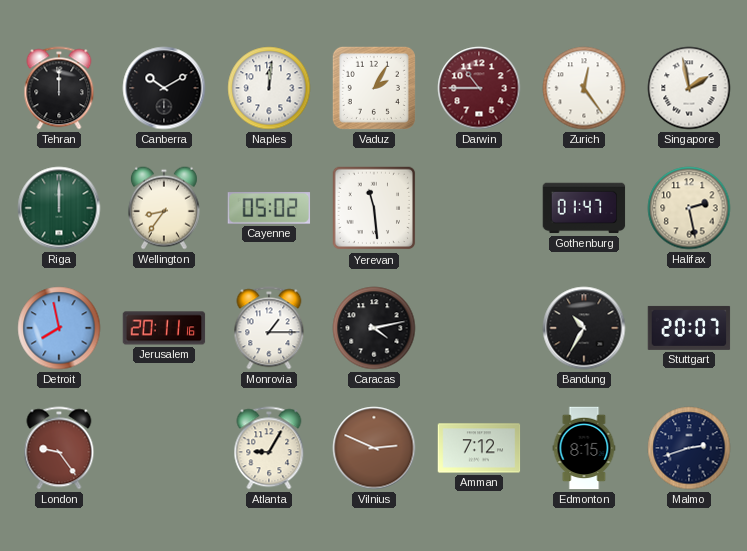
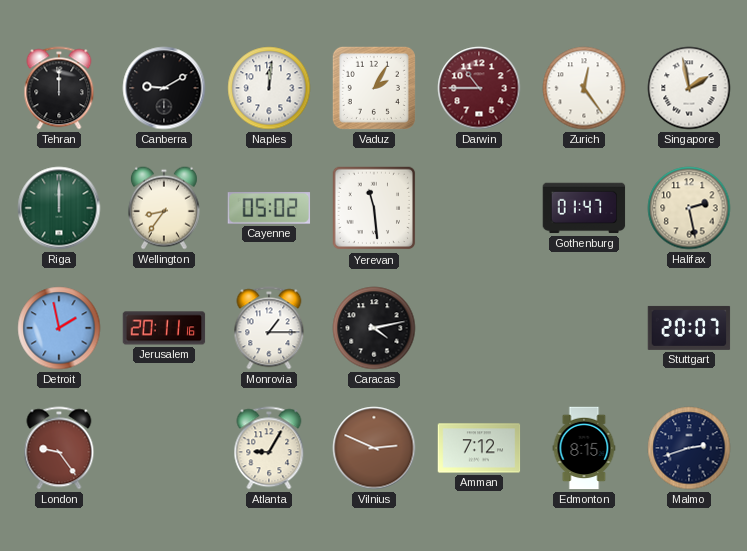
Canberra: 10:10 -> 9:10
Detroit: 7:58 -> 1:58
Bandung: 10:35 -> none
